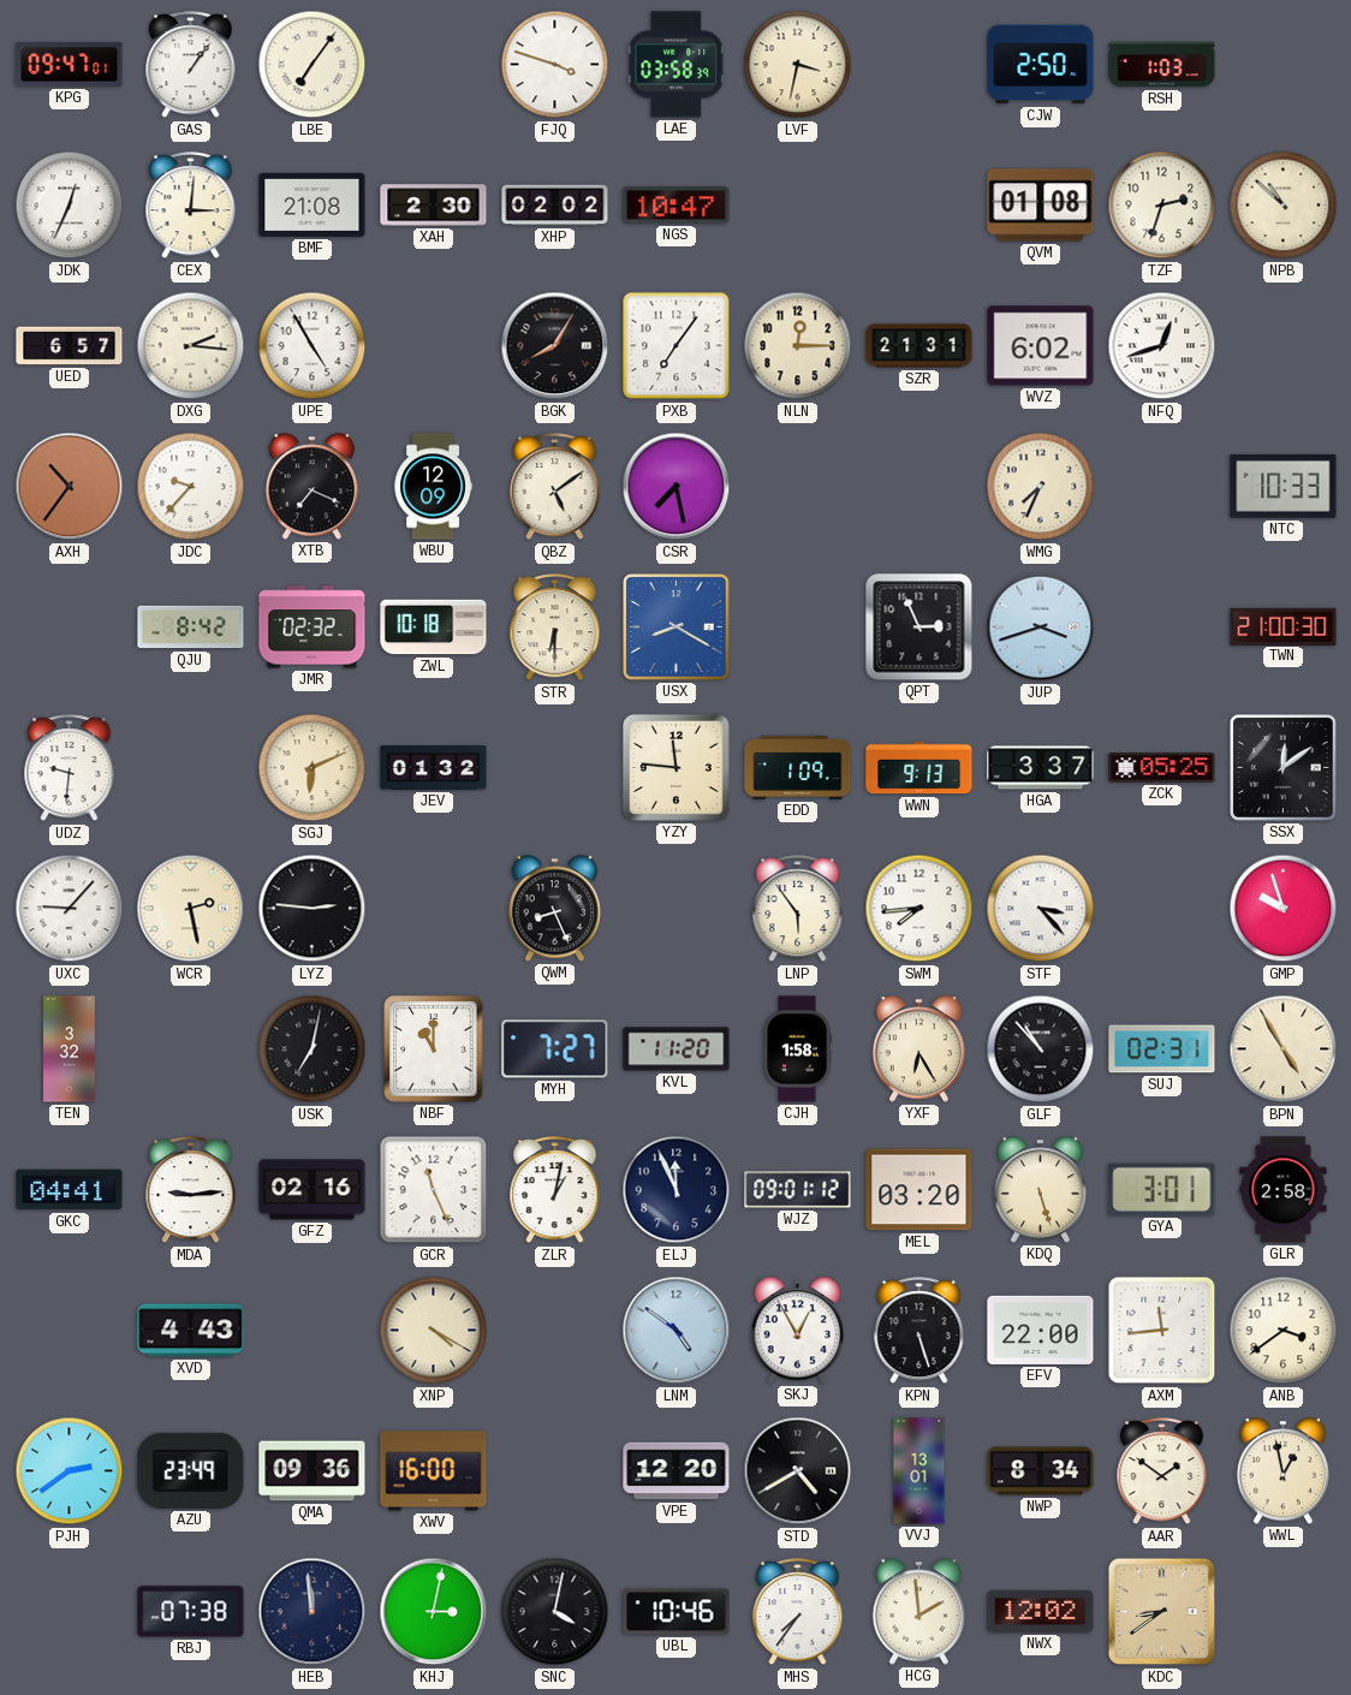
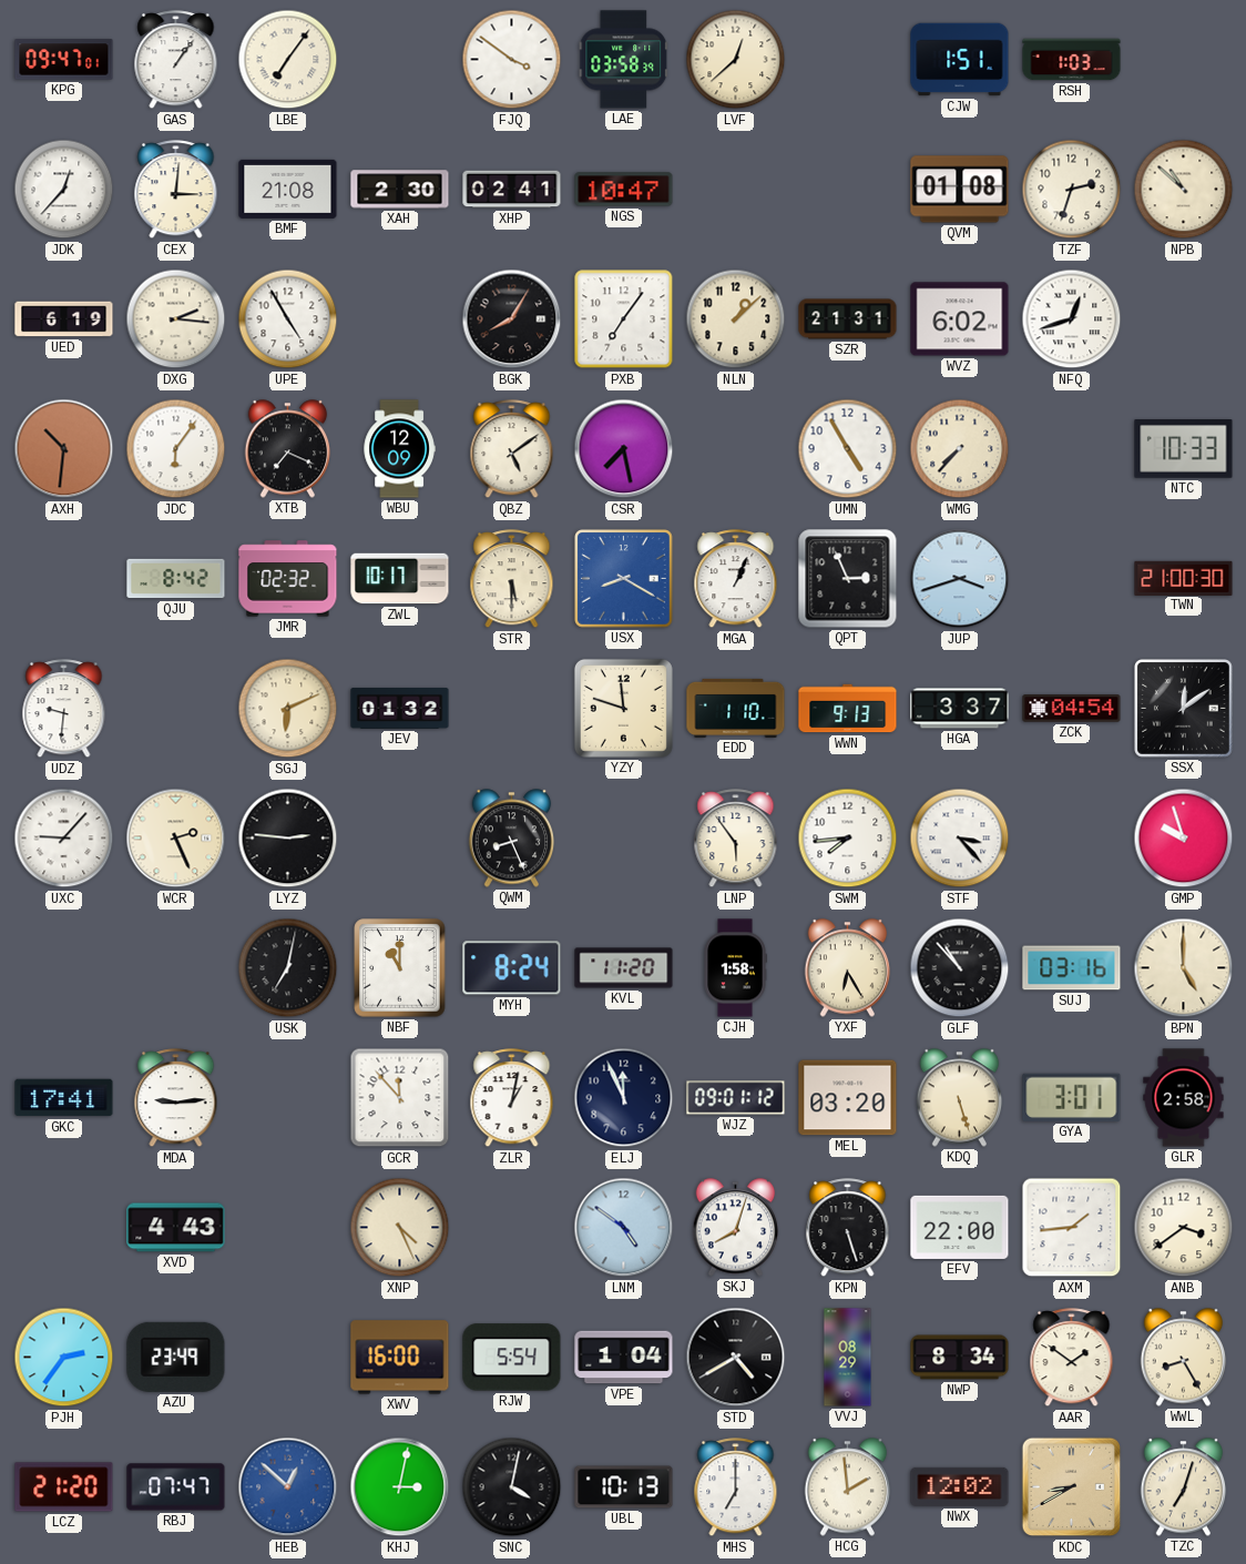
FJQ: 3:48 -> 3:51
LVF: 3:32 -> 12:38
CJW: 2:50 -> 1:51
JDK: 12:34 -> 12:37
XHP: 02:02 -> 02:41
UED: 6:57 -> 6:19
NLN: 12:15 -> 1:08
AXH: 10:36 -> 10:31
JDC: 9:37 -> 6:06
UMN: none -> 4:55
WMG: 7:34 -> 7:37
ZWL: 10:18 -> 10:17
STR: 6:30 -> 5:30
MGA: none -> 1:04
YZY: 11:46 -> 11:48
EDD: 1:09 -> 1:10
ZCK: 05:25 -> 04:54
WCR: 2:28 -> 2:26
TEN: 3:32 -> none
MYH: 7:27 -> 8:24
SUJ: 02:31 -> 03:16
BPN: 4:55 -> 5:00
GKC: 04:41 -> 17:41
GFZ: 02:16 -> none
GCR: 11:26 -> 11:53
XNP: 4:20 -> 4:26
SKJ: 12:55 -> 8:03
AXM: 11:44 -> 1:44
PJH: 2:39 -> 2:36
QMA: 09:36 -> none
RJW: none -> 5:54
VPE: 12:20 -> 1:04
VVJ: 13:01 -> 08:29
WWL: 12:58 -> 8:25
LCZ: none -> 21:20
RBJ: 07:38 -> 07:47
HEB: 11:59 -> 12:52
HEB dial: navy -> blue
UBL: 10:46 -> 10:13
MHS: 7:36 -> 7:00
KDC: 8:39 -> 8:40
TZC: none -> 7:03
